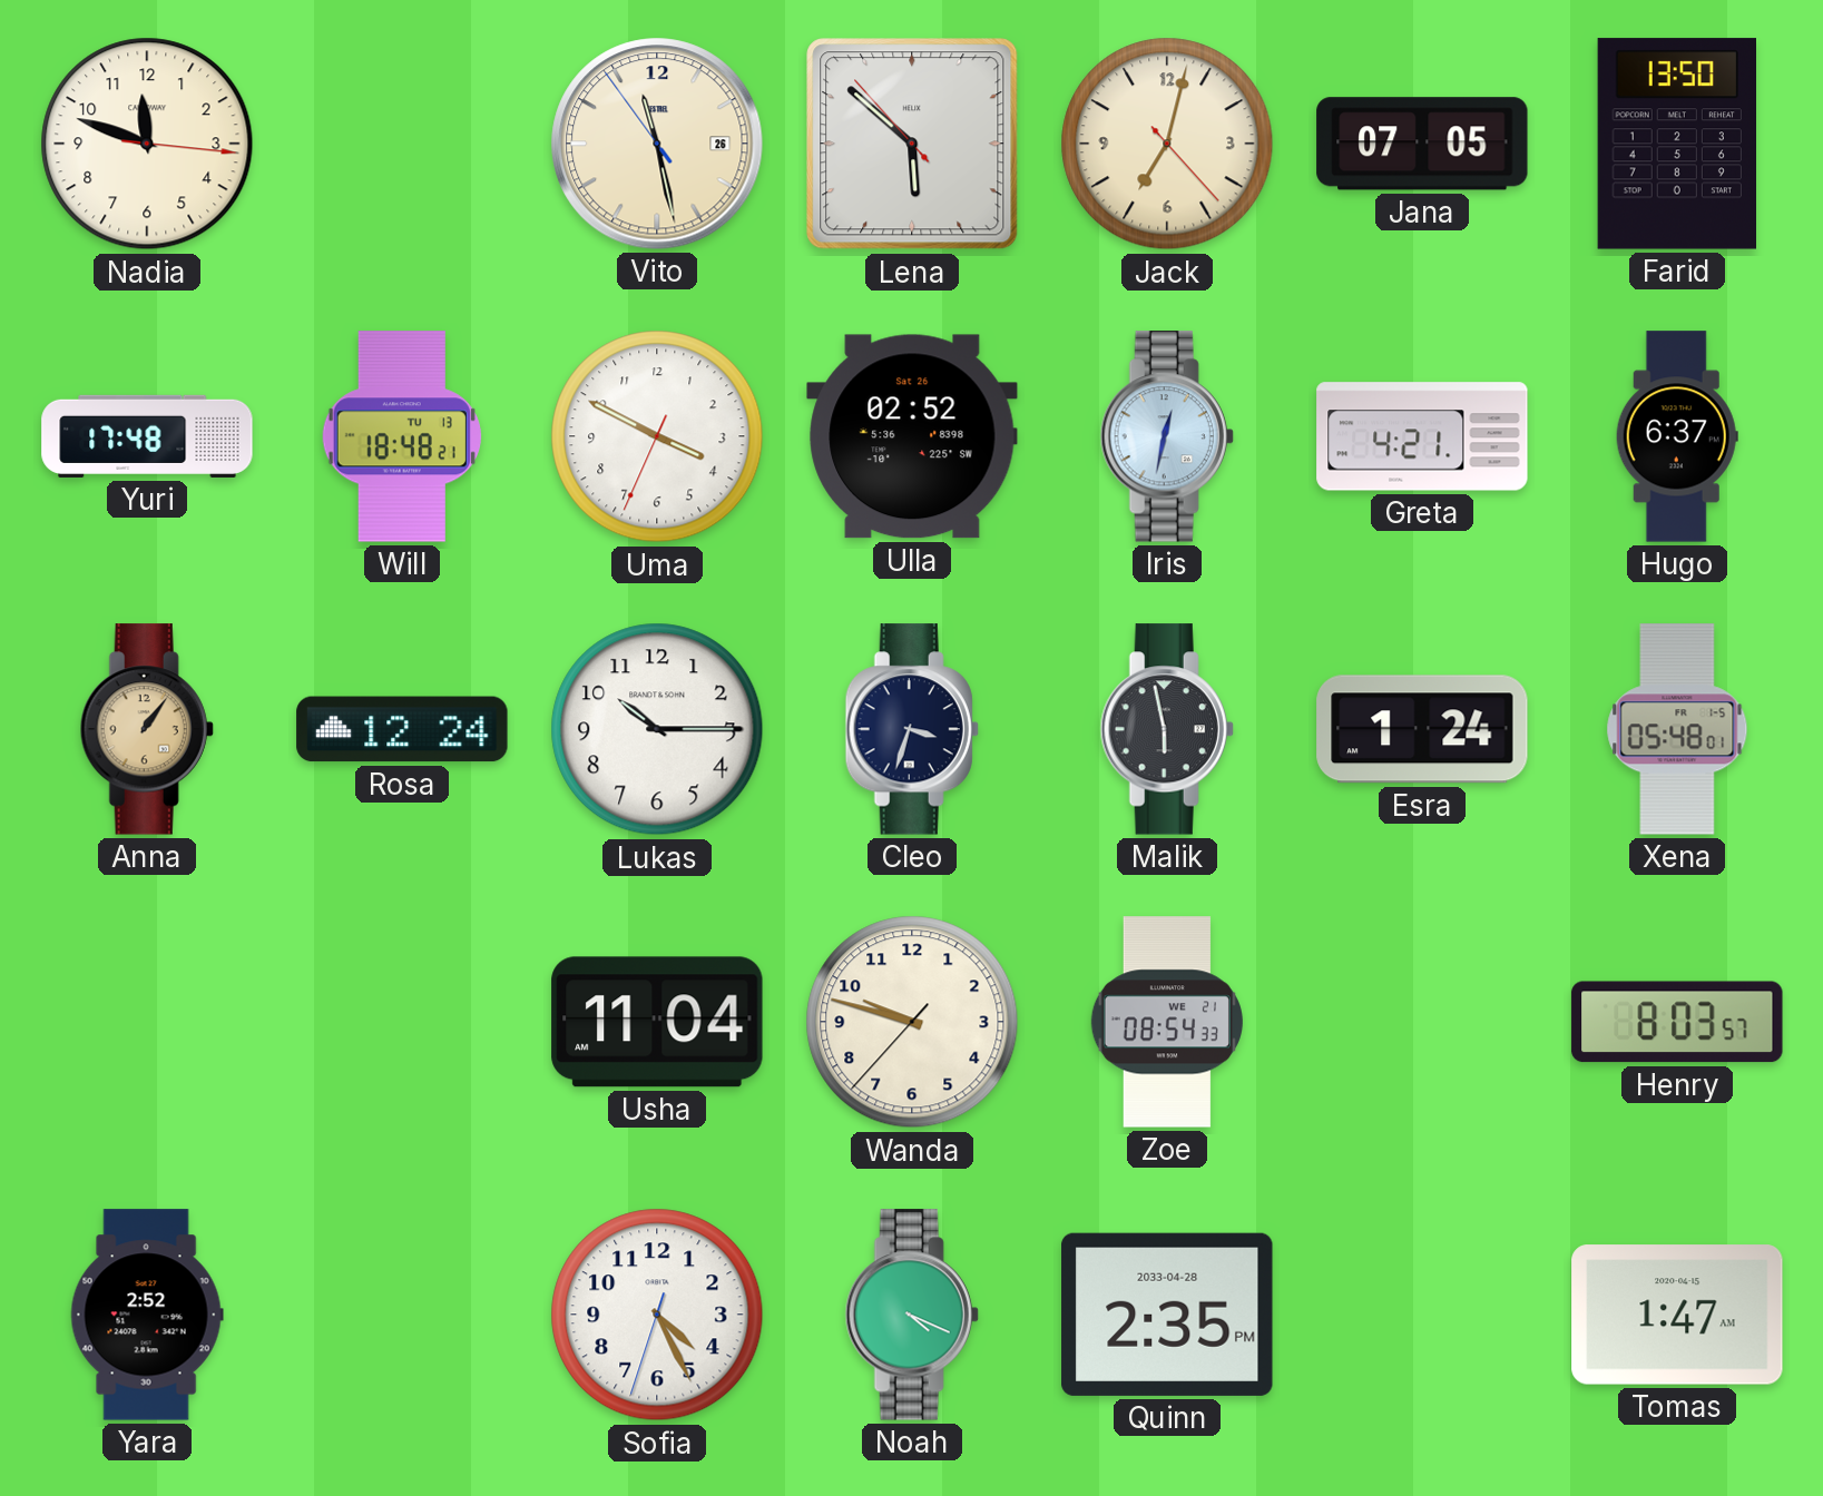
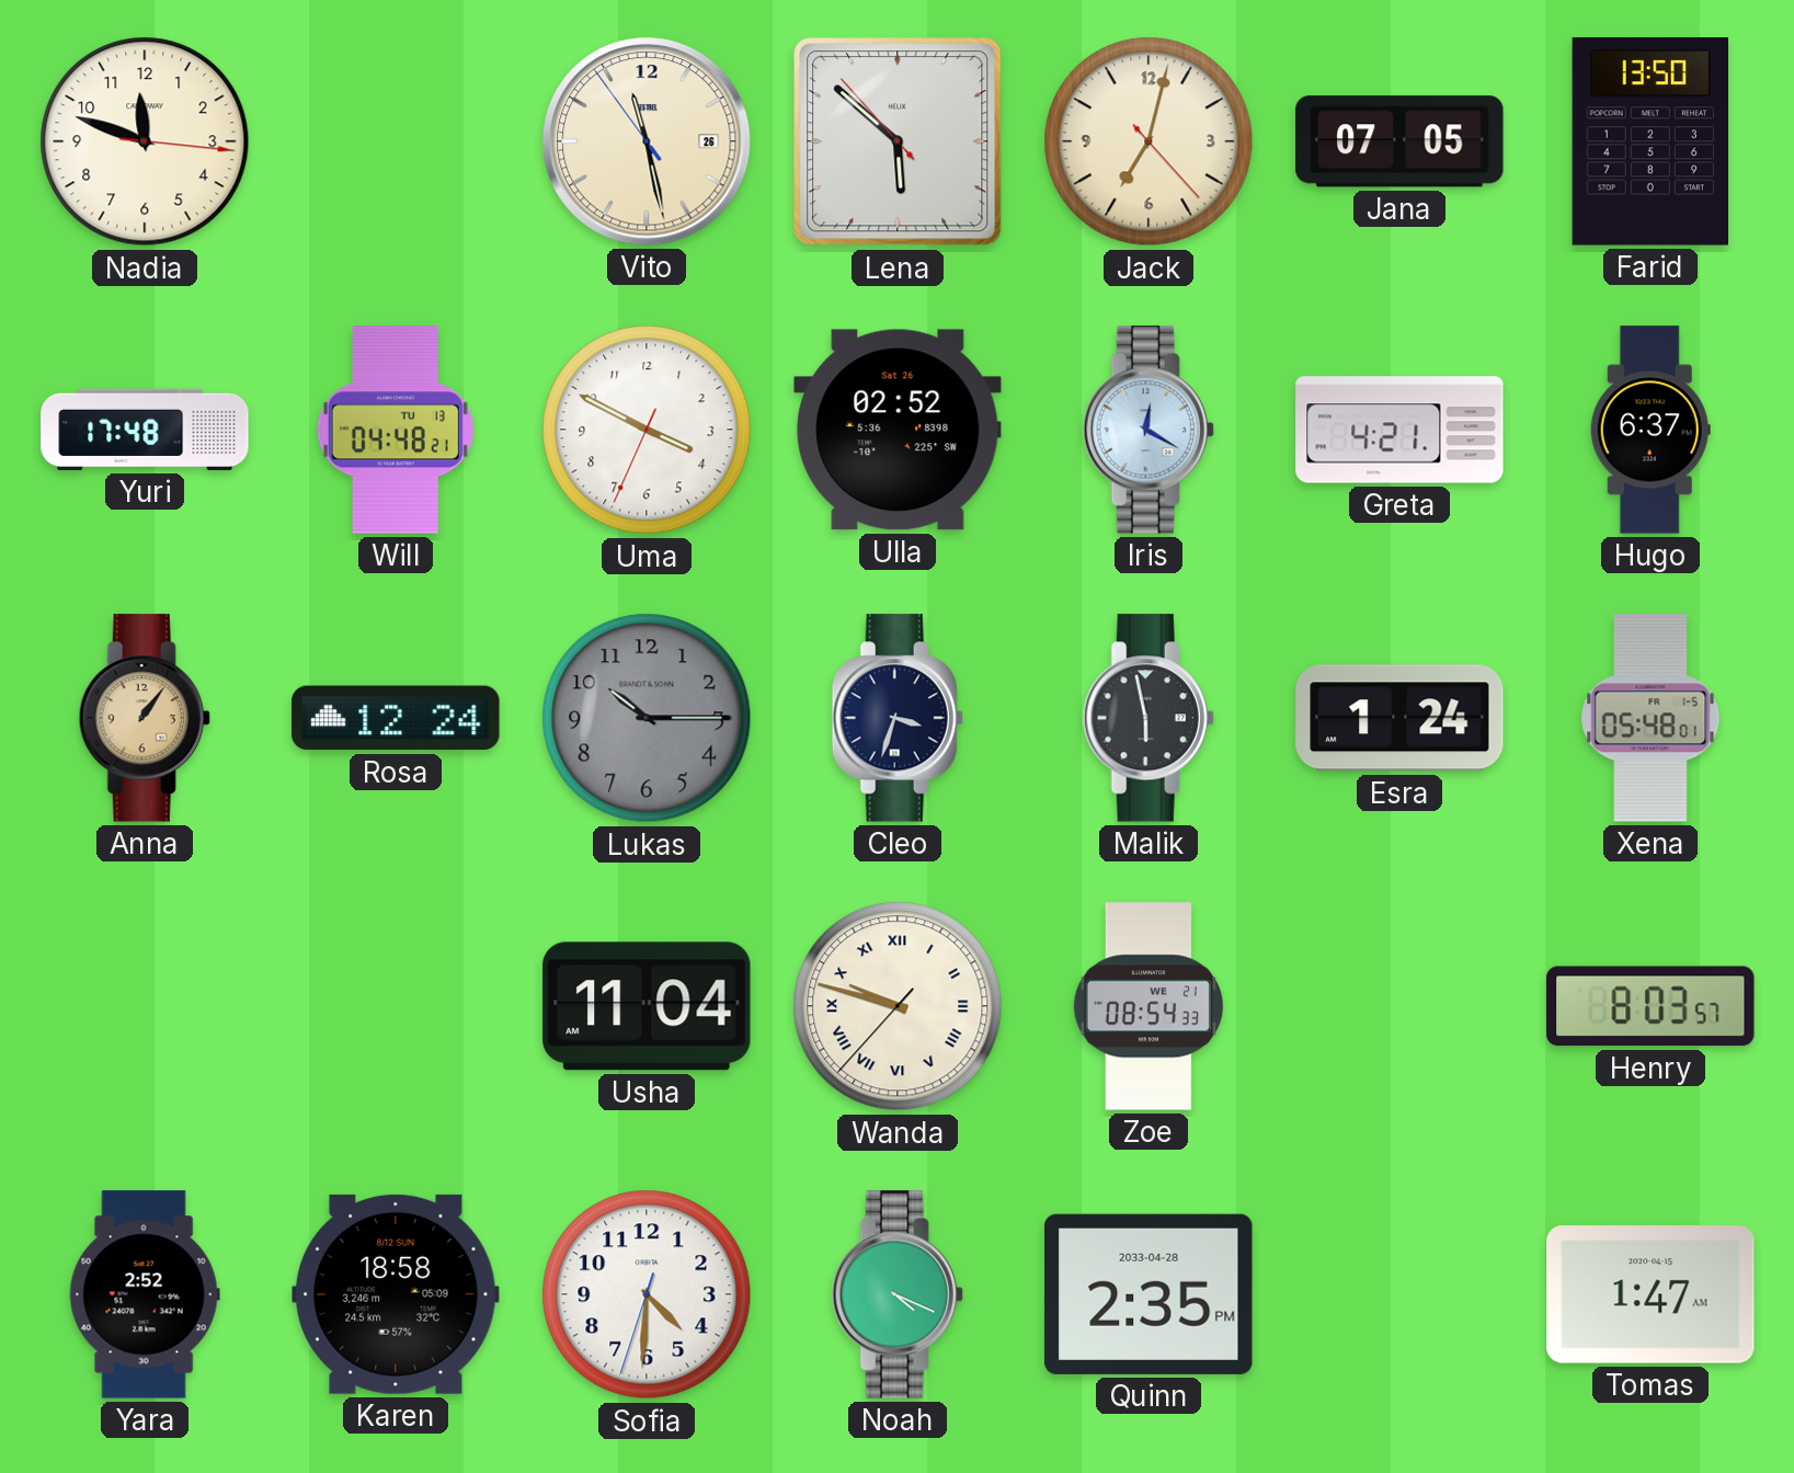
Will: 18:48 -> 04:48
Iris: 12:32 -> 12:20
Lukas dial: white -> grey
Wanda numerals: Arabic -> Roman
Karen: none -> 18:58
Sofia: 4:25 -> 4:30
